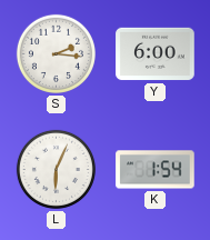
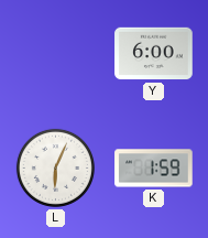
S: 2:16 -> none
K: 1:54 -> 1:59
